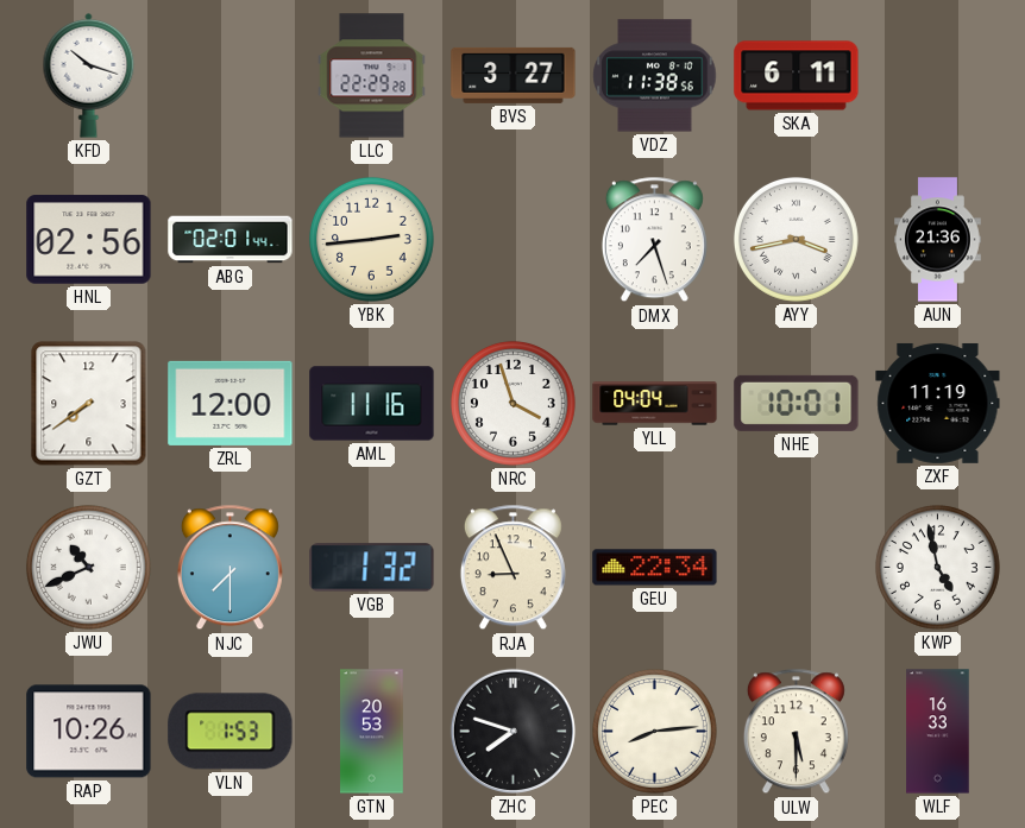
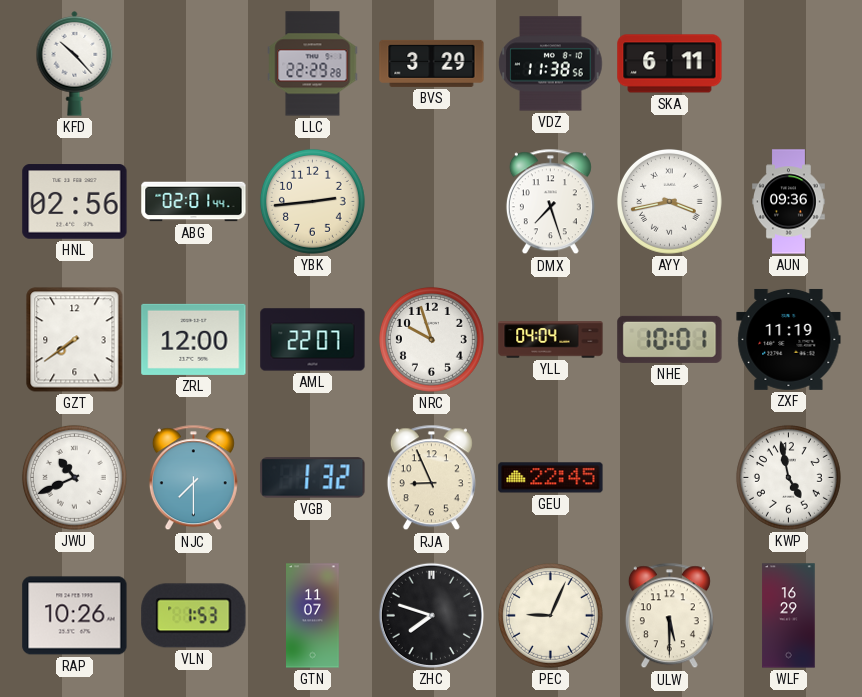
KFD: 10:18 -> 10:23
BVS: 3:27 -> 3:29
AUN: 21:36 -> 09:36
AML: 11:16 -> 22:07
NRC: 3:57 -> 9:57
GEU: 22:34 -> 22:45
GTN: 20:53 -> 11:07
PEC: 8:14 -> 9:04
WLF: 16:33 -> 16:29
